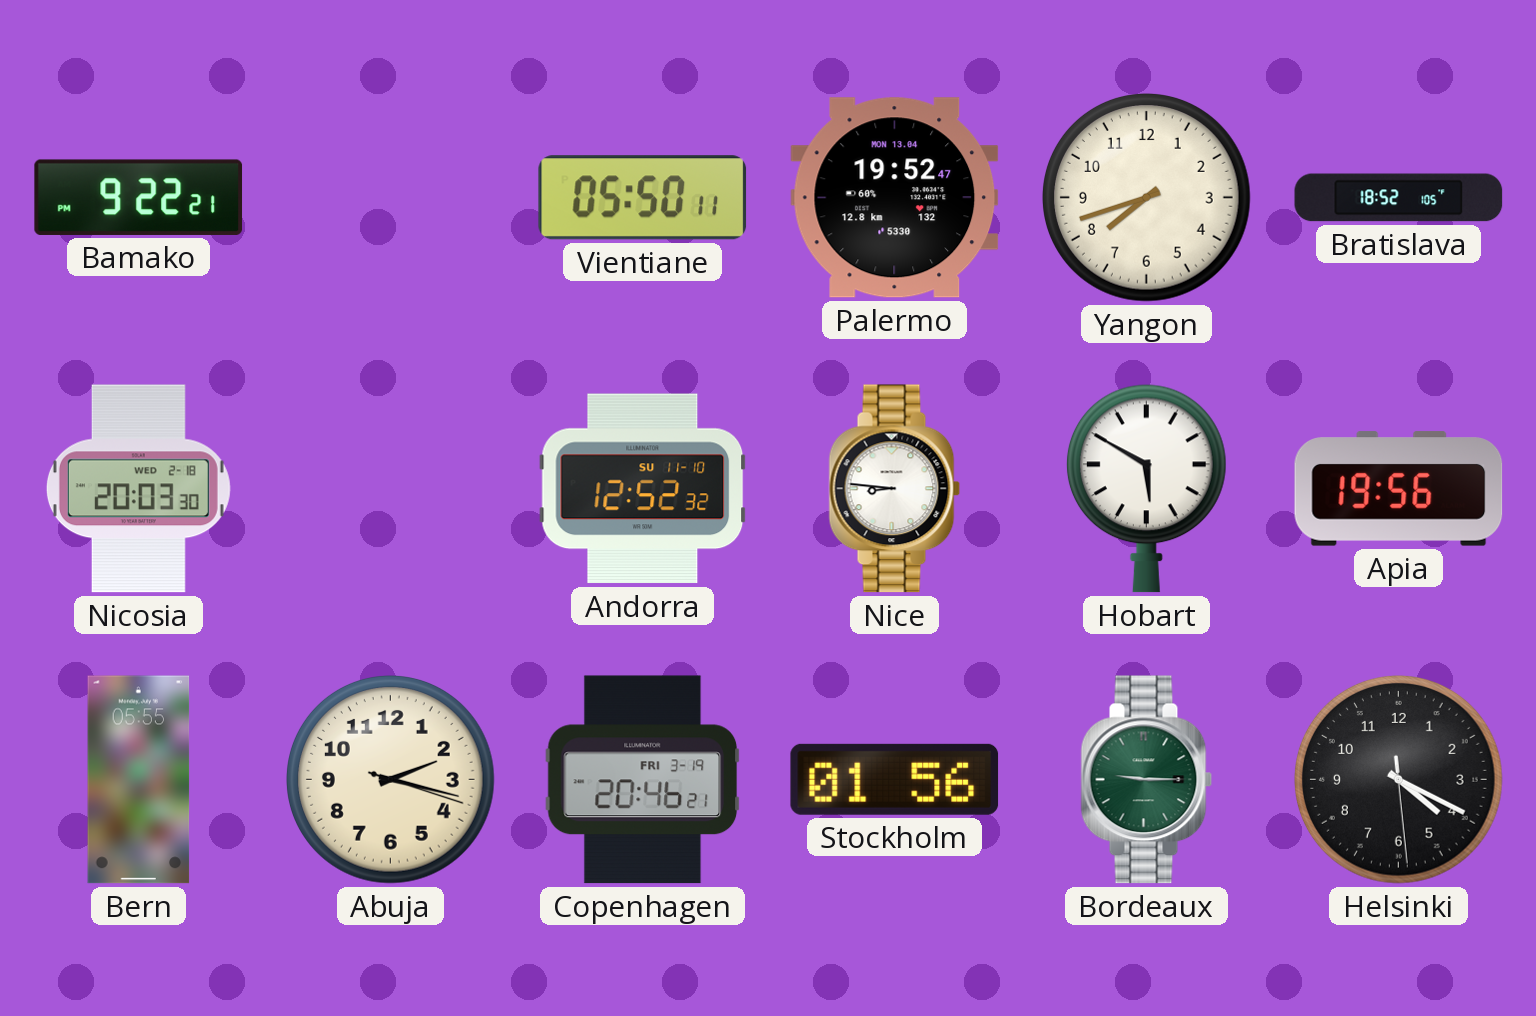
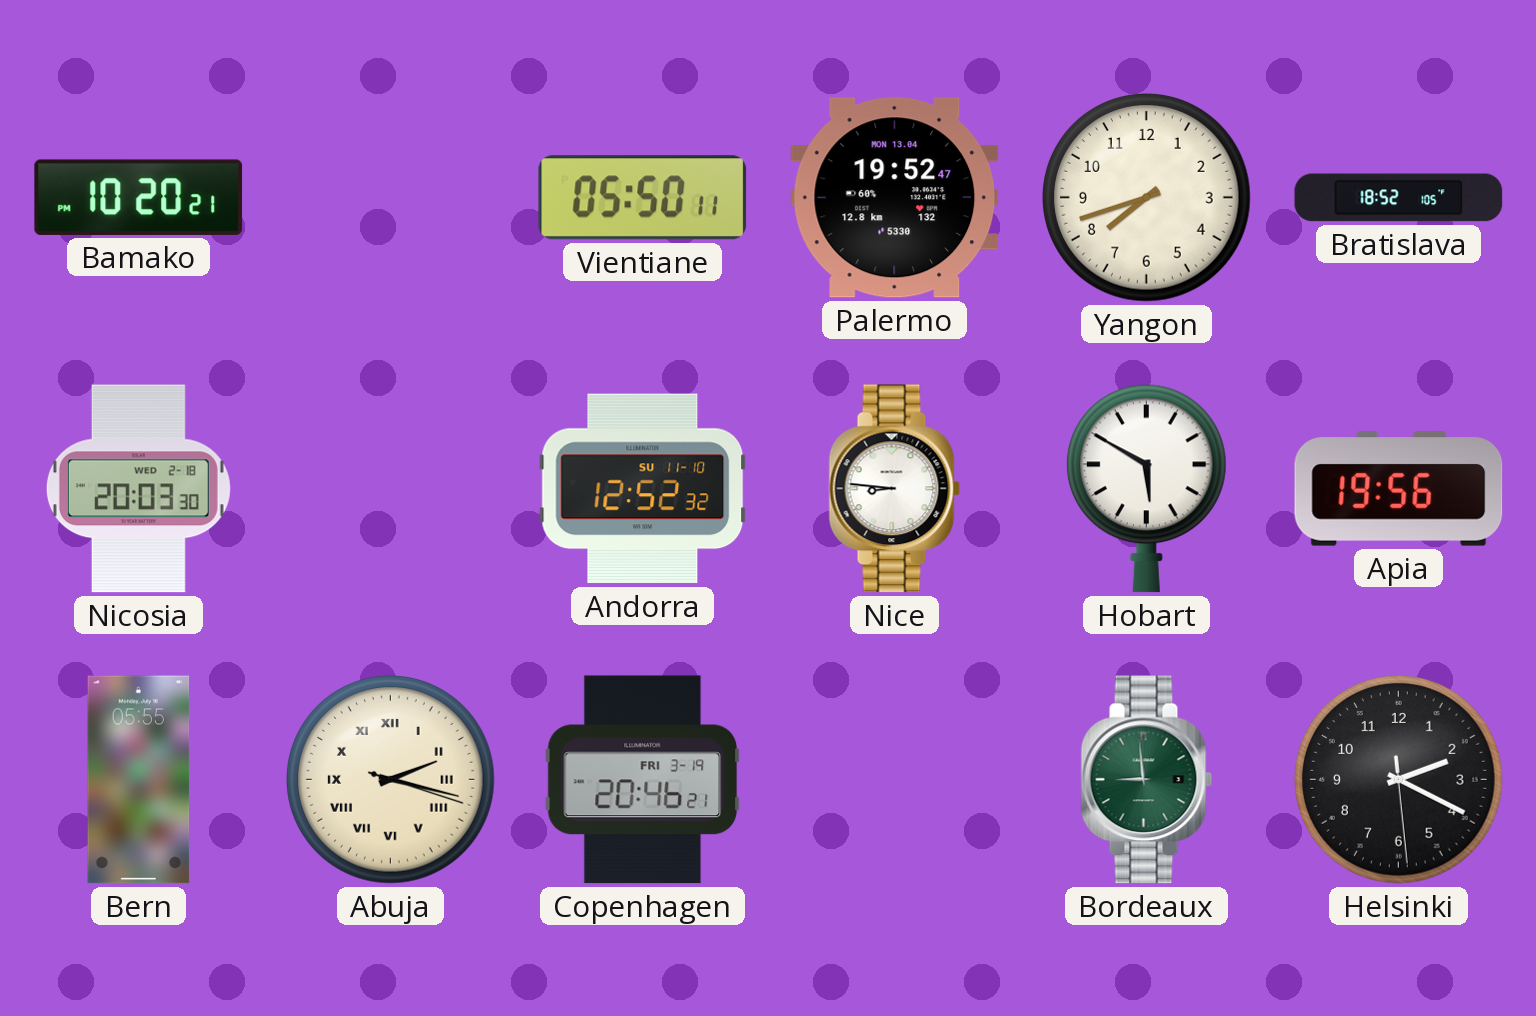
Bamako: 9:22 -> 10:20
Abuja numerals: Arabic -> Roman
Stockholm: 01:56 -> none
Bordeaux: 9:15 -> 8:59
Helsinki: 4:19 -> 2:19
